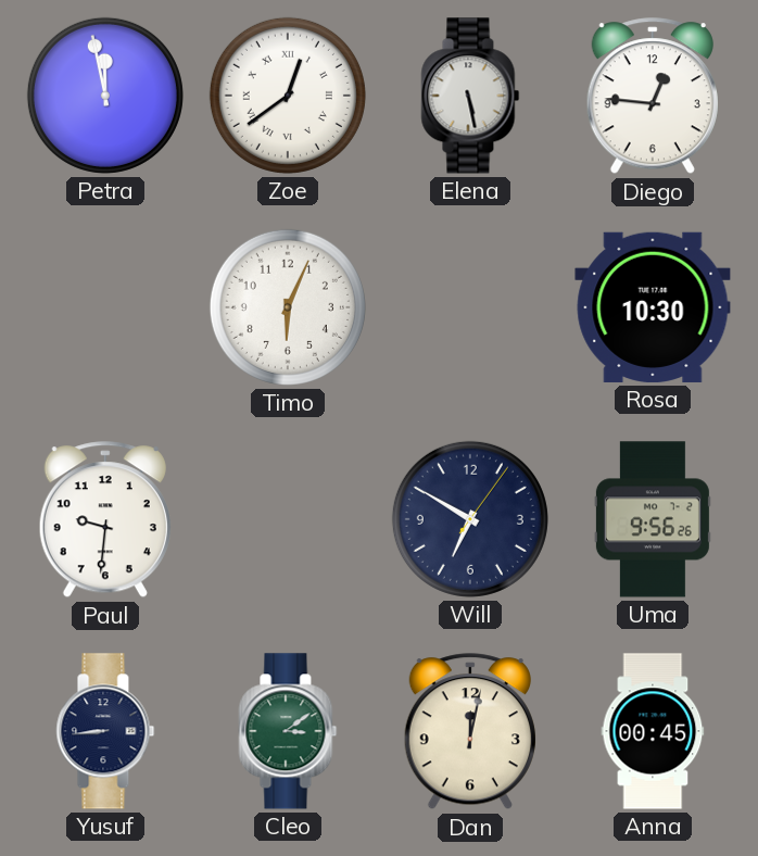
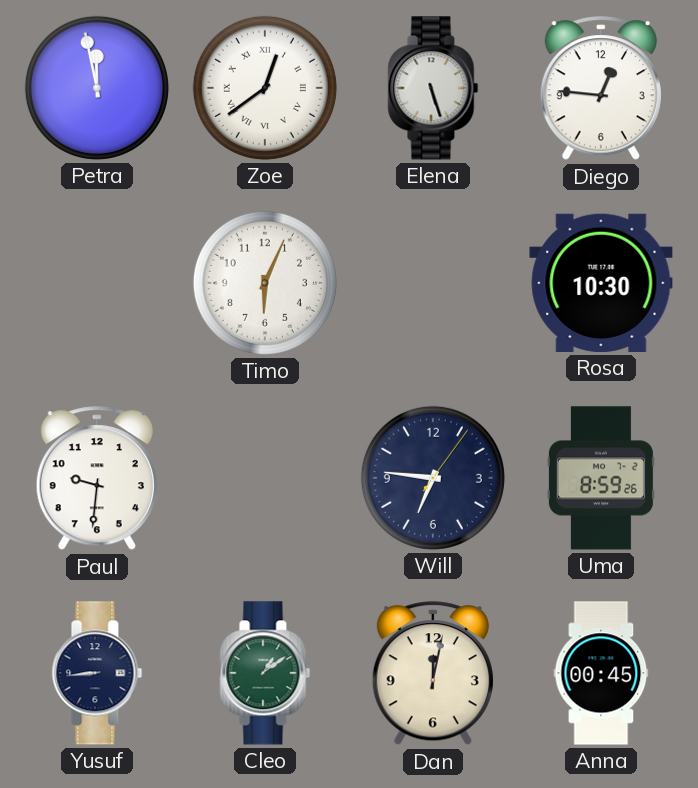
Elena: 5:28 -> 5:27
Will: 6:50 -> 6:46
Uma: 9:56 -> 8:59
Cleo: 3:09 -> 1:09
